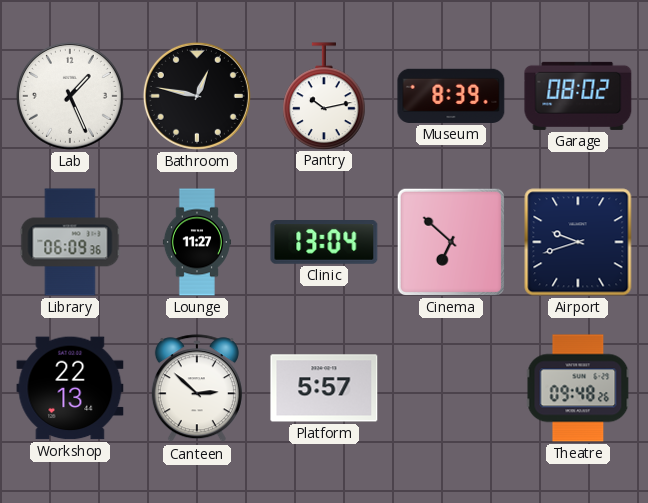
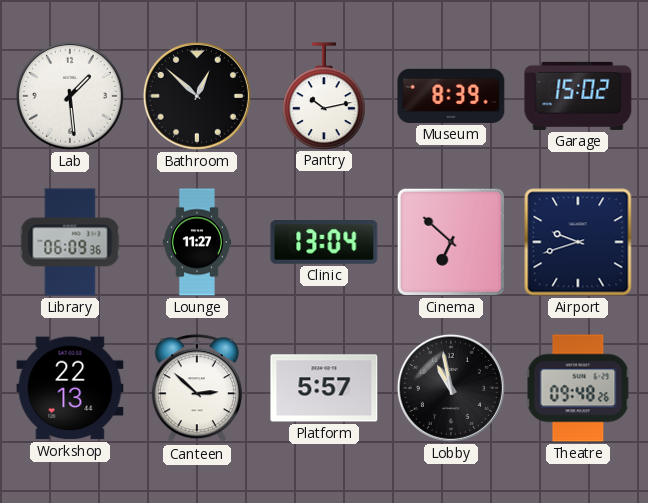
Lab: 1:26 -> 1:29
Bathroom: 12:47 -> 12:52
Garage: 08:02 -> 15:02
Lobby: none -> 10:58
